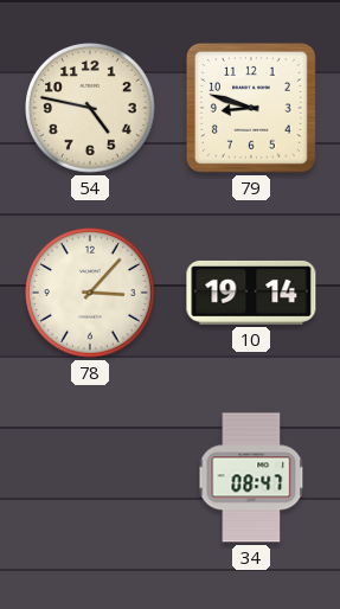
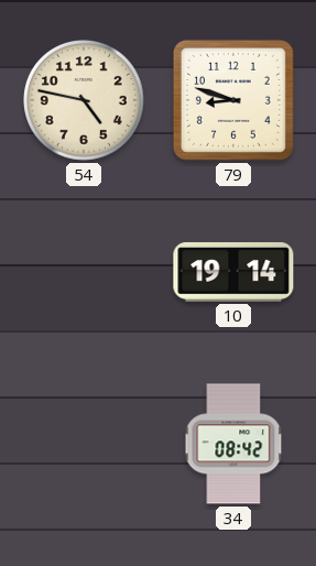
78: 3:07 -> none
34: 08:47 -> 08:42
